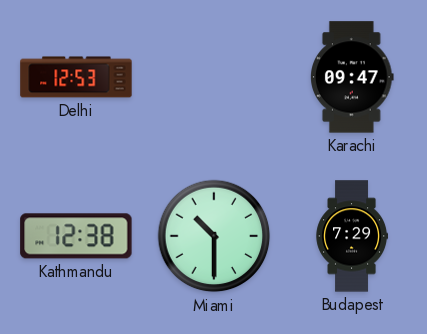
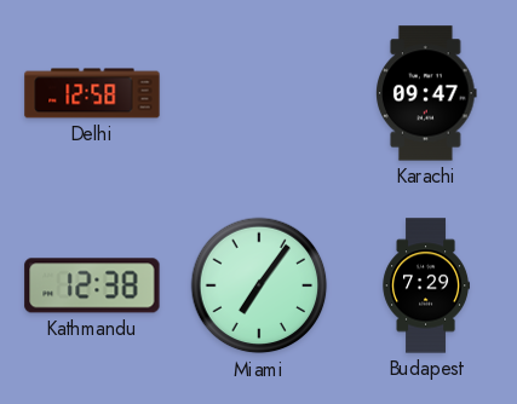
Delhi: 12:53 -> 12:58
Miami: 10:30 -> 7:06
